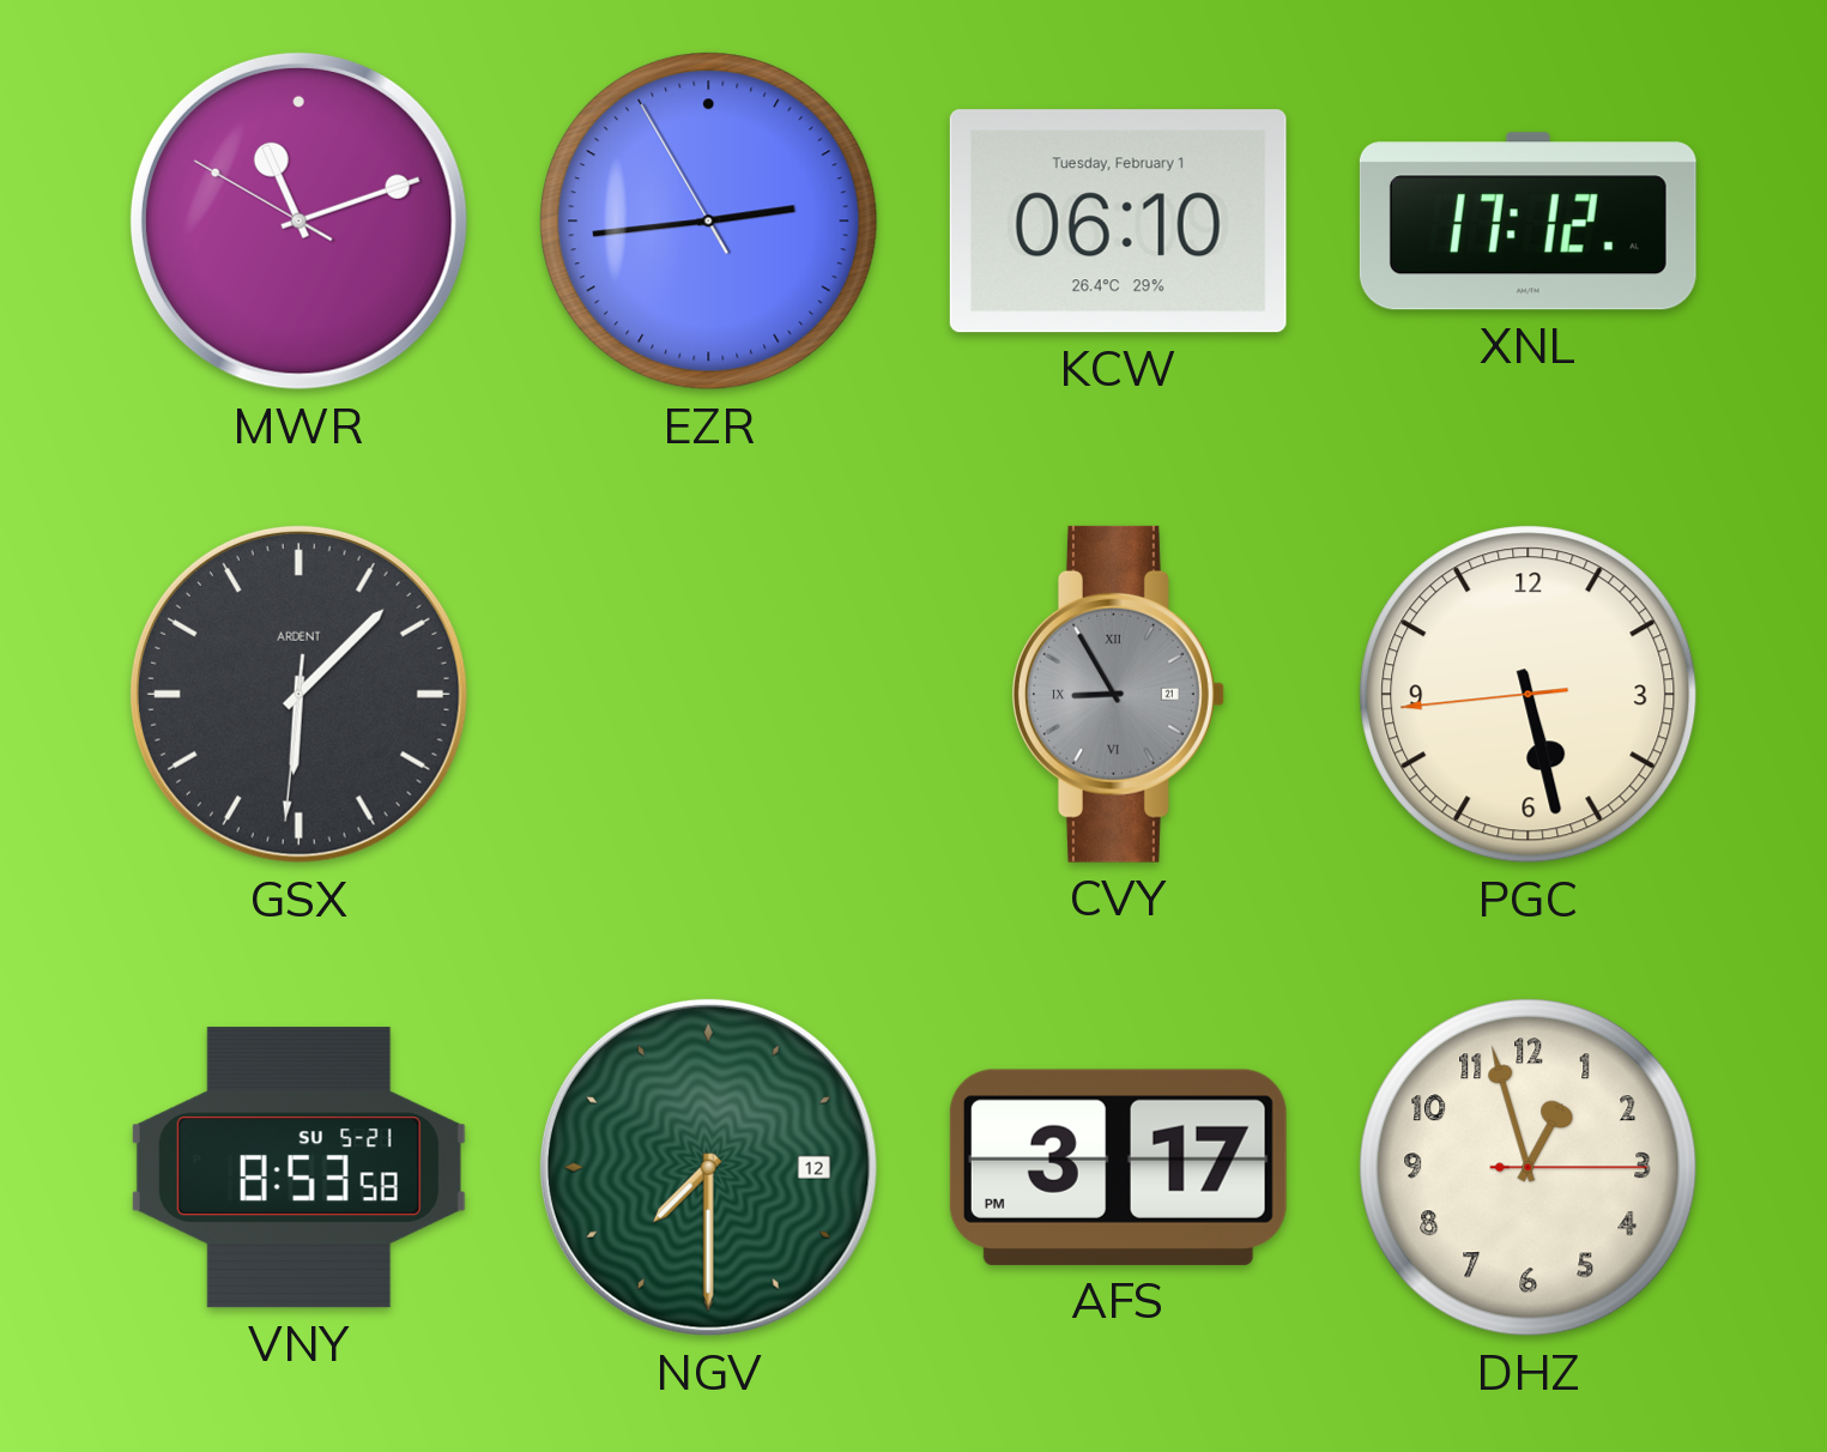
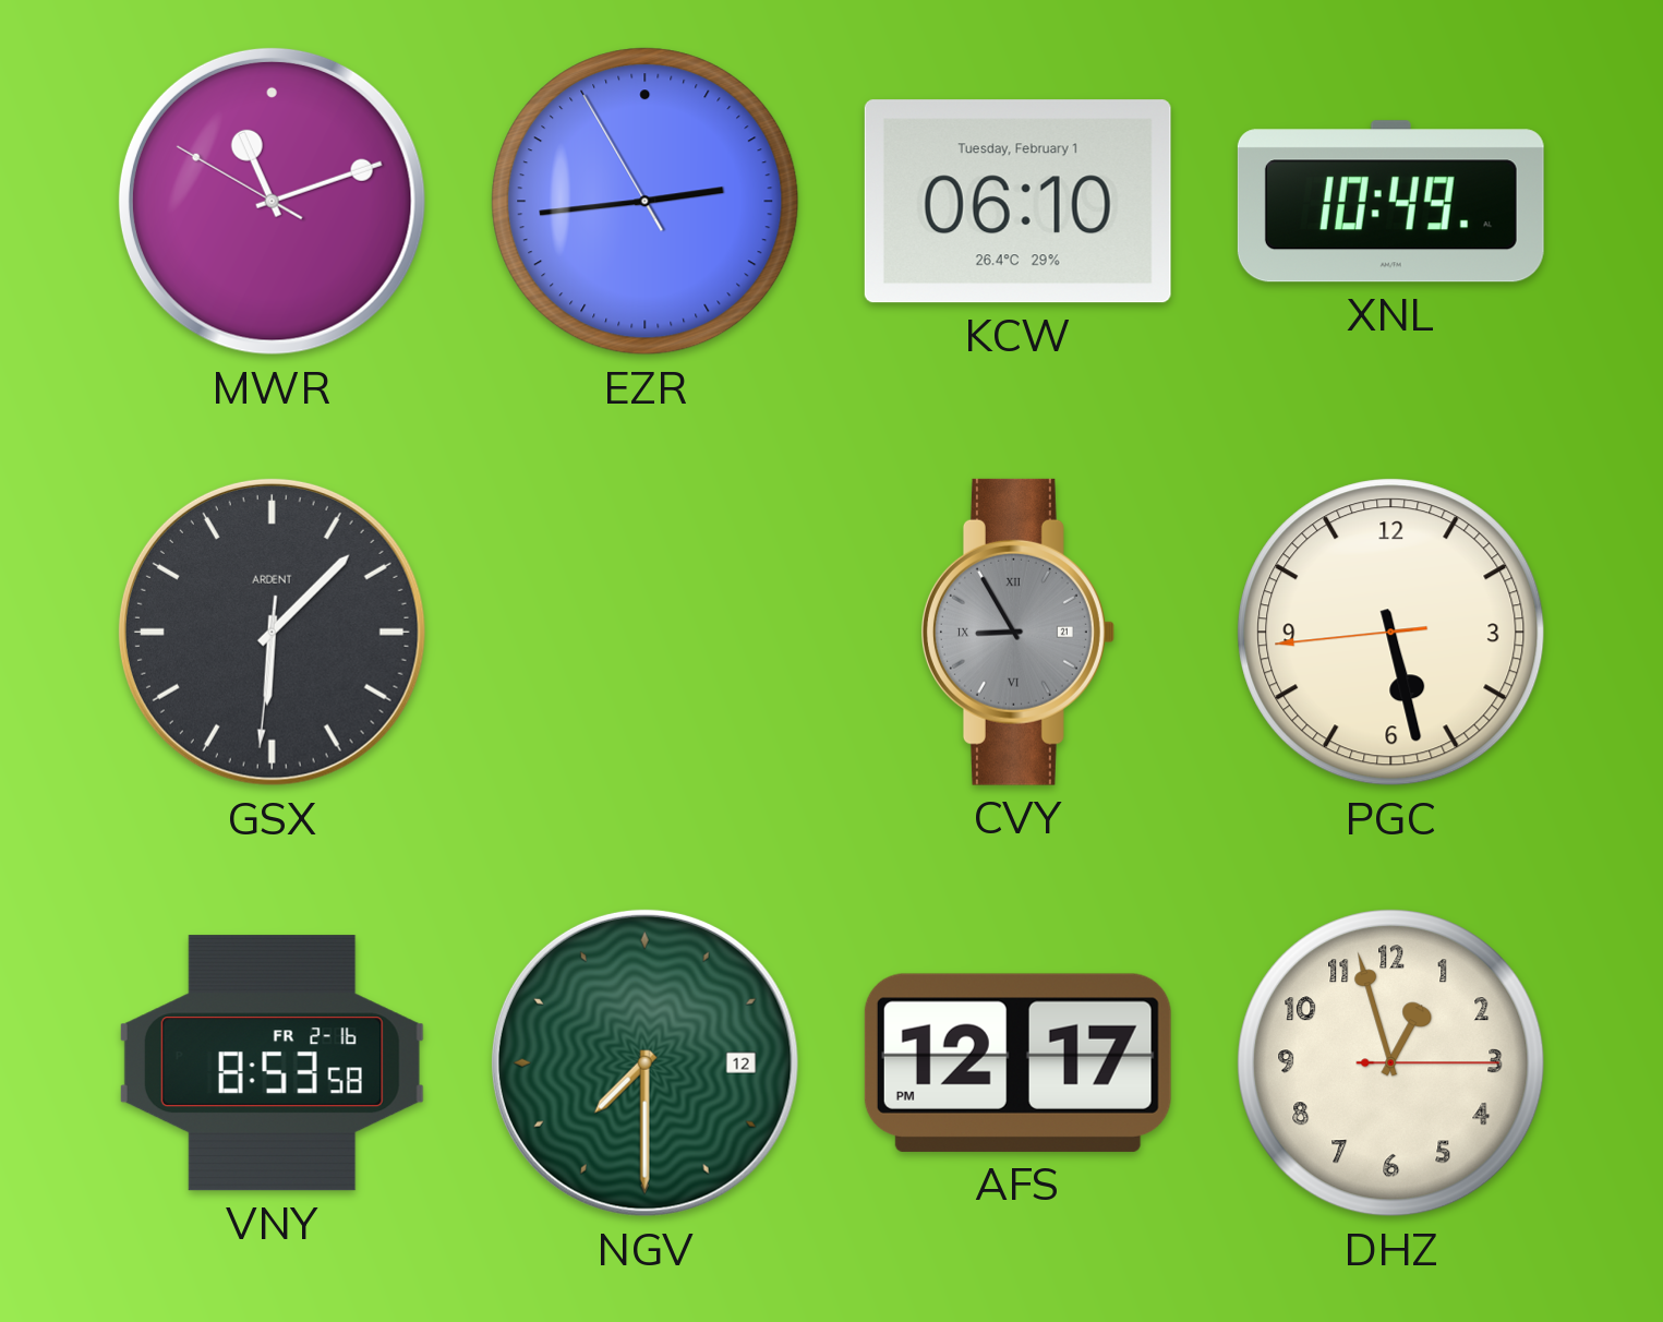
XNL: 17:12 -> 10:49
VNY date: SU 5-21 -> FR 2-16
AFS: 3:17 -> 12:17
